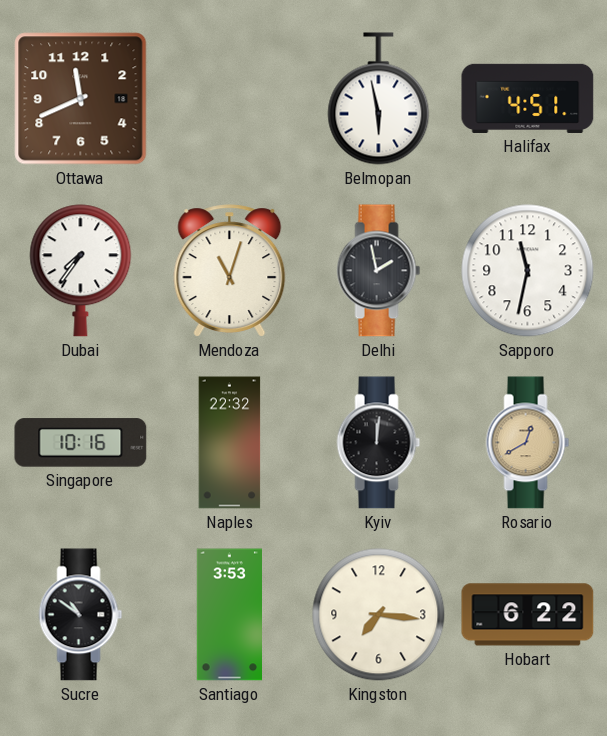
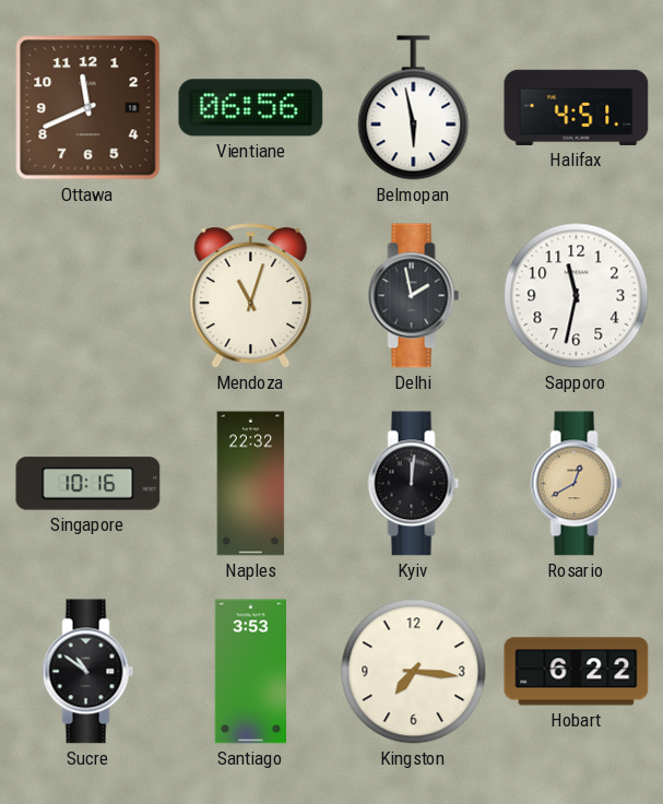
Vientiane: none -> 06:56
Dubai: 7:36 -> none
